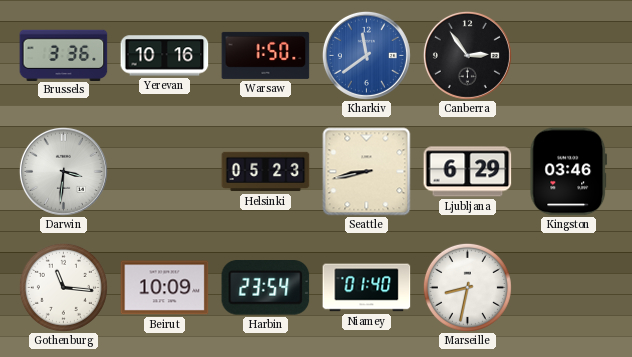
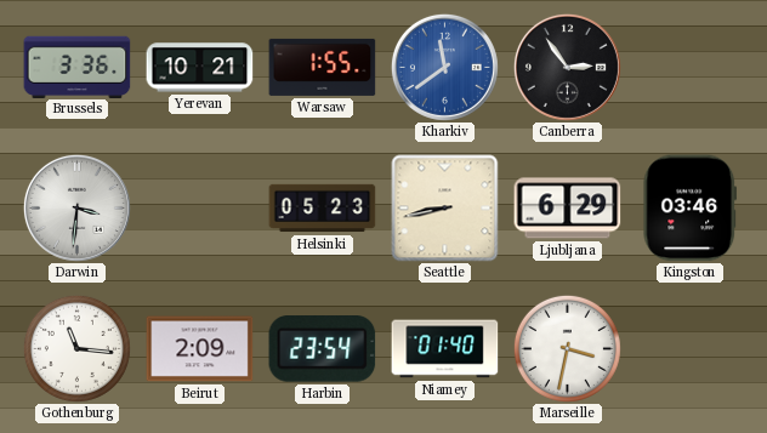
Yerevan: 10:16 -> 10:21
Warsaw: 1:50 -> 1:55
Beirut: 10:09 -> 2:09
Marseille: 8:32 -> 3:32
